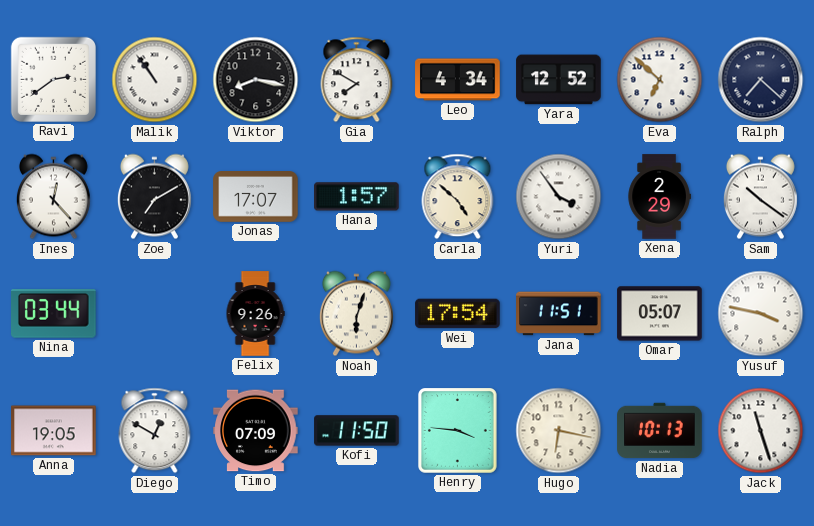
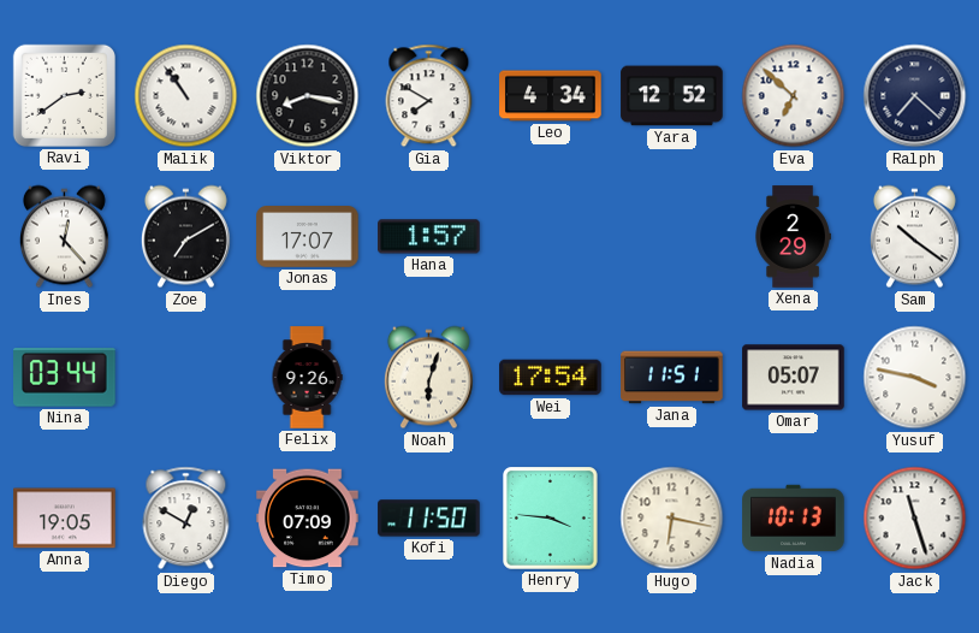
Carla: 4:52 -> none
Yuri: 3:54 -> none
